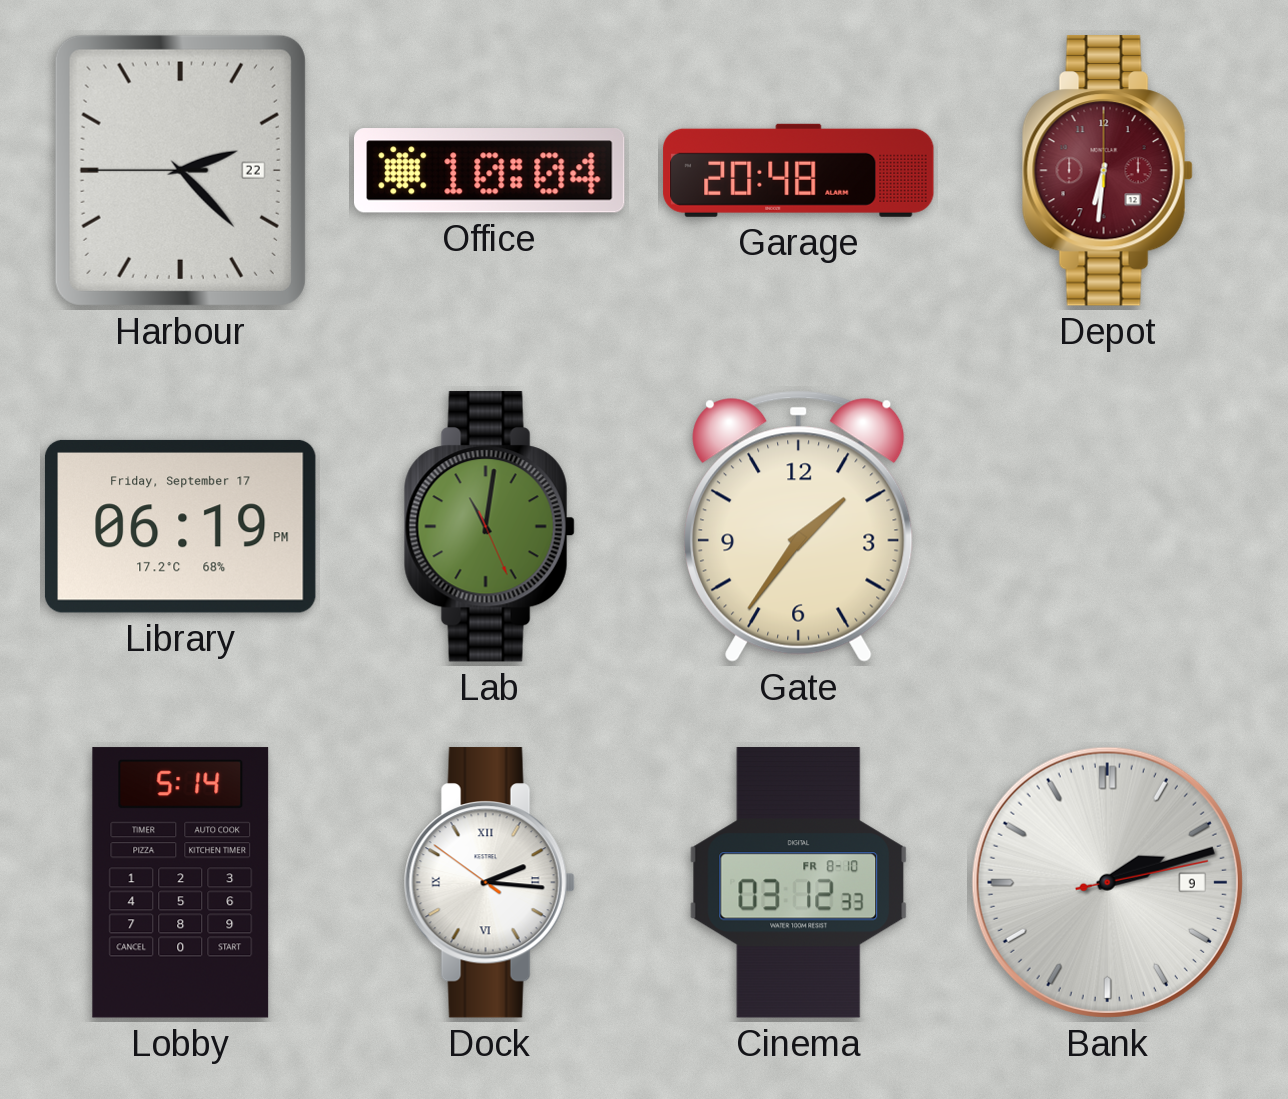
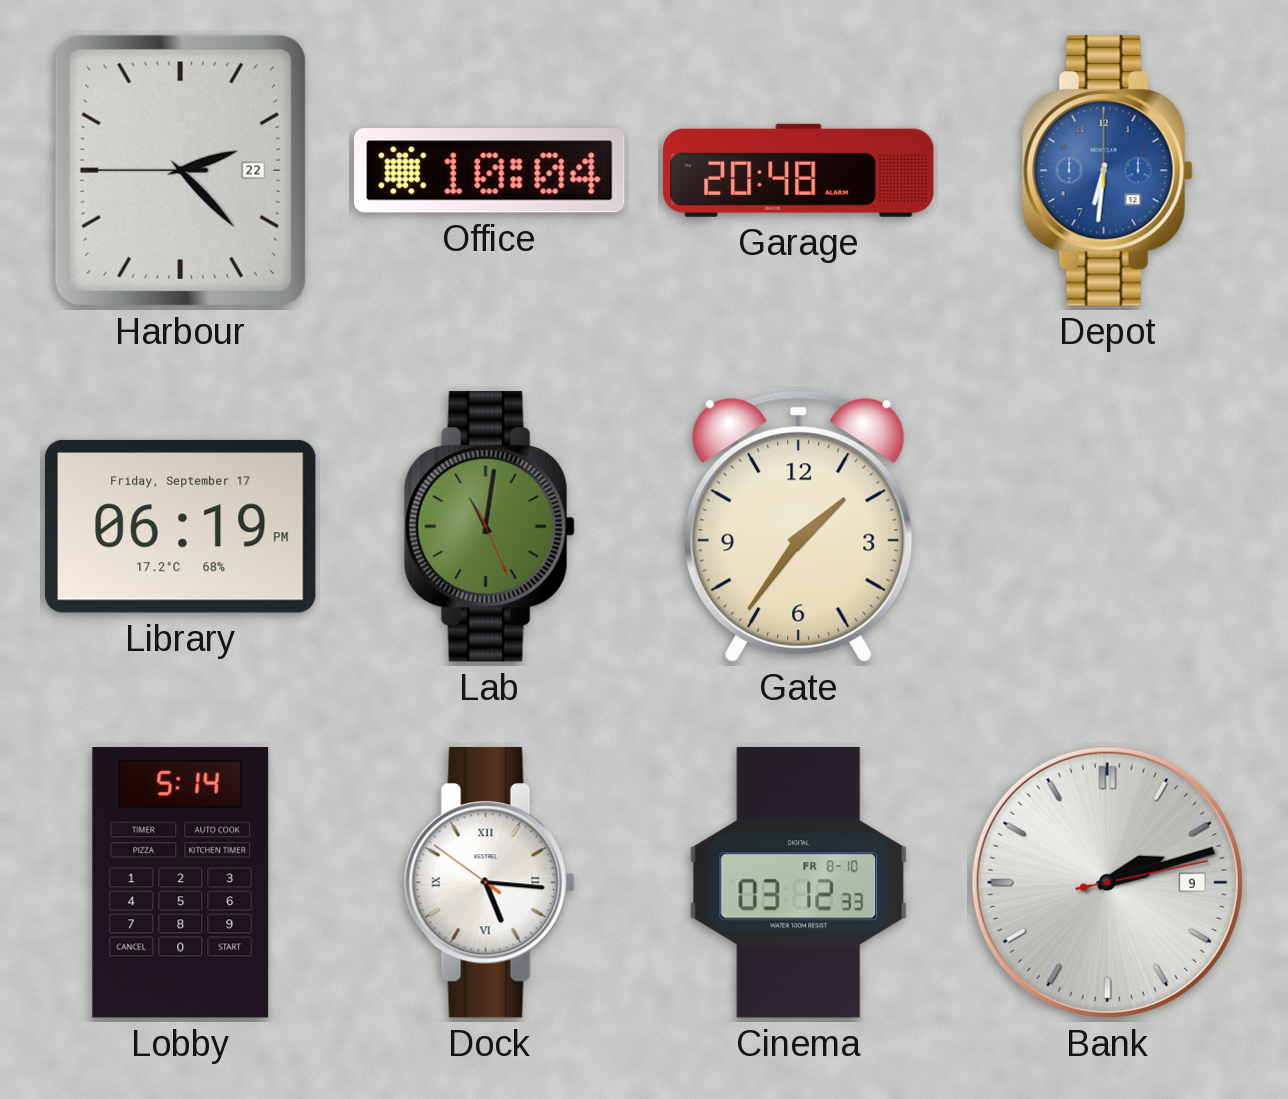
Depot dial: burgundy -> blue
Dock: 2:15 -> 5:15
